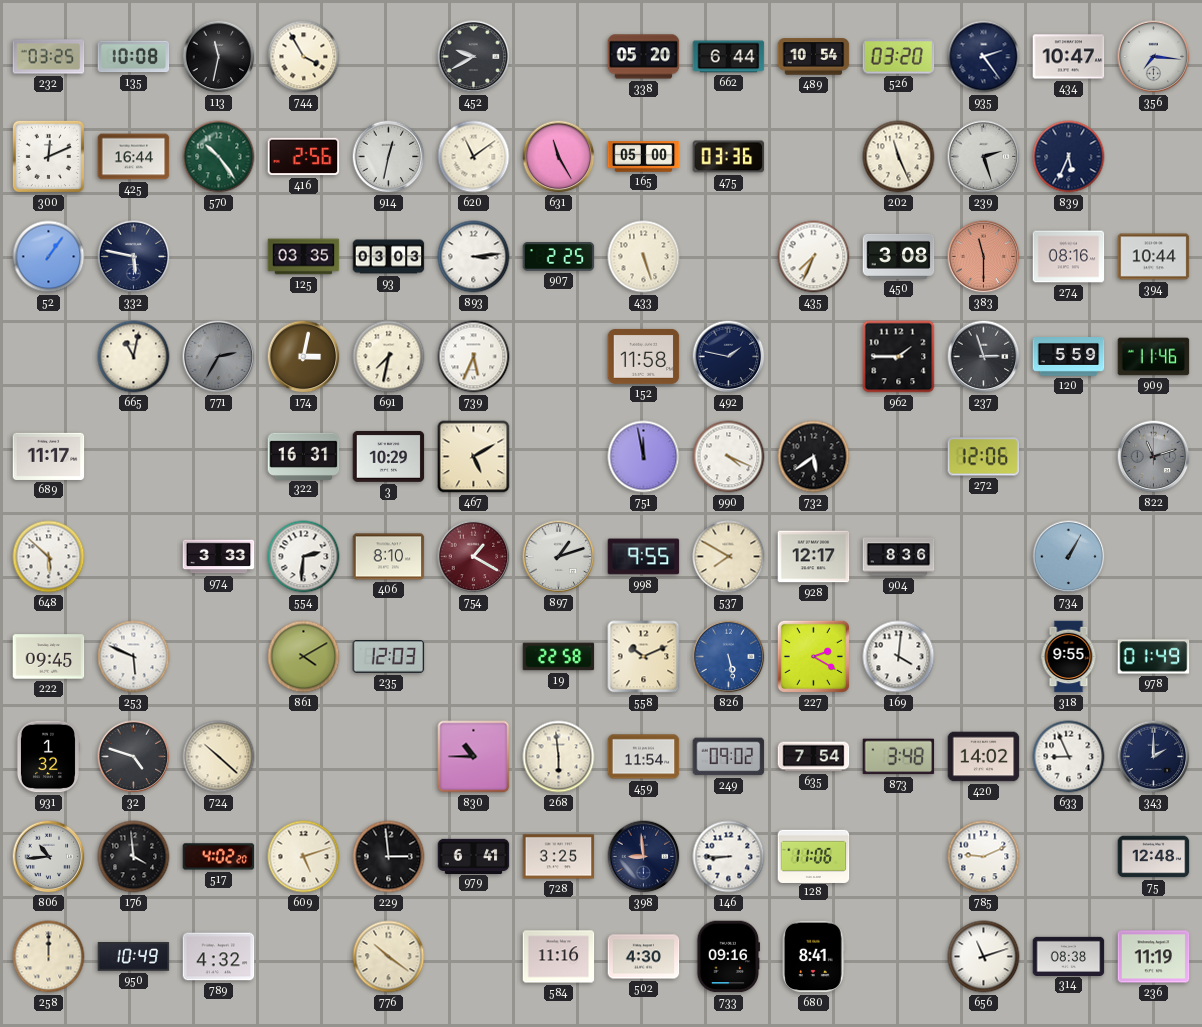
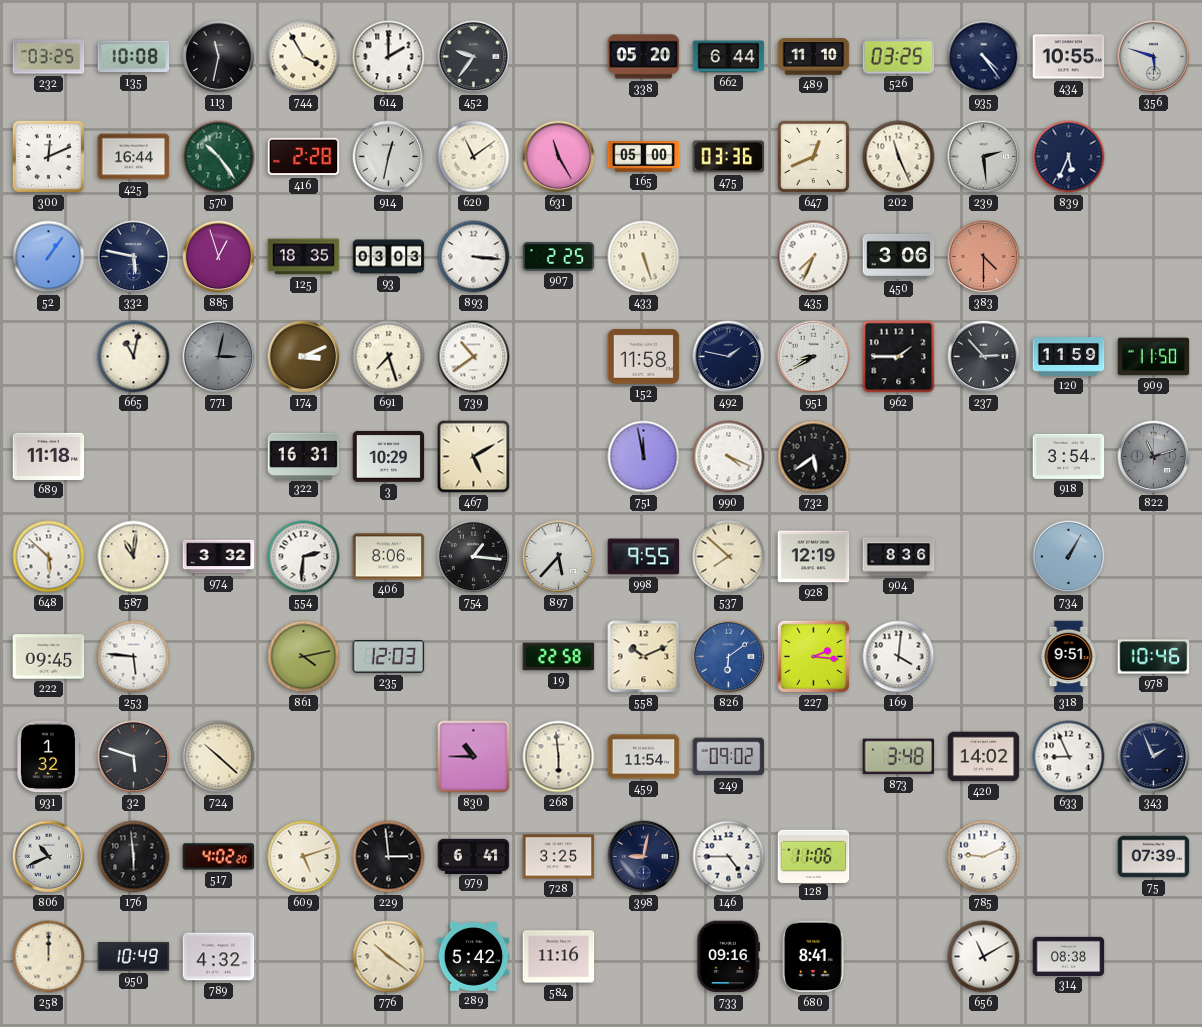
614: none -> 2:00
452: 9:40 -> 9:36
489: 10:54 -> 11:10
526: 03:20 -> 03:25
935: 2:24 -> 4:24
434: 10:47 -> 10:55
356: 7:16 -> 5:48
416: 2:56 -> 2:28
647: none -> 12:41
239: 2:27 -> 2:29
885: none -> 12:57
125: 03:35 -> 18:35
893: 3:14 -> 3:16
450: 3:08 -> 3:06
383: 11:30 -> 4:30
274: 08:16 -> none
394: 10:44 -> none
771: 2:35 -> 3:02
174: 3:02 -> 3:11
691: 7:32 -> 7:27
739: 5:34 -> 10:39
951: none -> 8:40
237: 2:57 -> 2:53
120: 5:59 -> 11:59
909: 11:46 -> 11:50
689: 11:17 -> 11:18
272: 12:06 -> none
918: none -> 3:54
587: none -> 11:01
974: 3:33 -> 3:32
406: 8:10 -> 8:06
754: 1:20 -> 1:16
754 dial: burgundy -> black
897: 1:12 -> 5:37
537: 7:50 -> 7:52
928: 12:17 -> 12:19
253: 5:49 -> 5:46
861: 4:10 -> 4:13
826: 5:28 -> 6:09
227: 2:20 -> 2:16
318: 9:55 -> 9:51
978: 01:49 -> 10:46
32: 4:48 -> 5:48
635: 7:54 -> none
343: 2:00 -> 1:56
806: 10:44 -> 10:41
176: 3:59 -> 5:59
398: 8:59 -> 9:02
146: 8:45 -> 4:45
75: 12:48 -> 07:39
289: none -> 5:42
502: 4:30 -> none
656: 11:12 -> 11:10
236: 11:19 -> none
